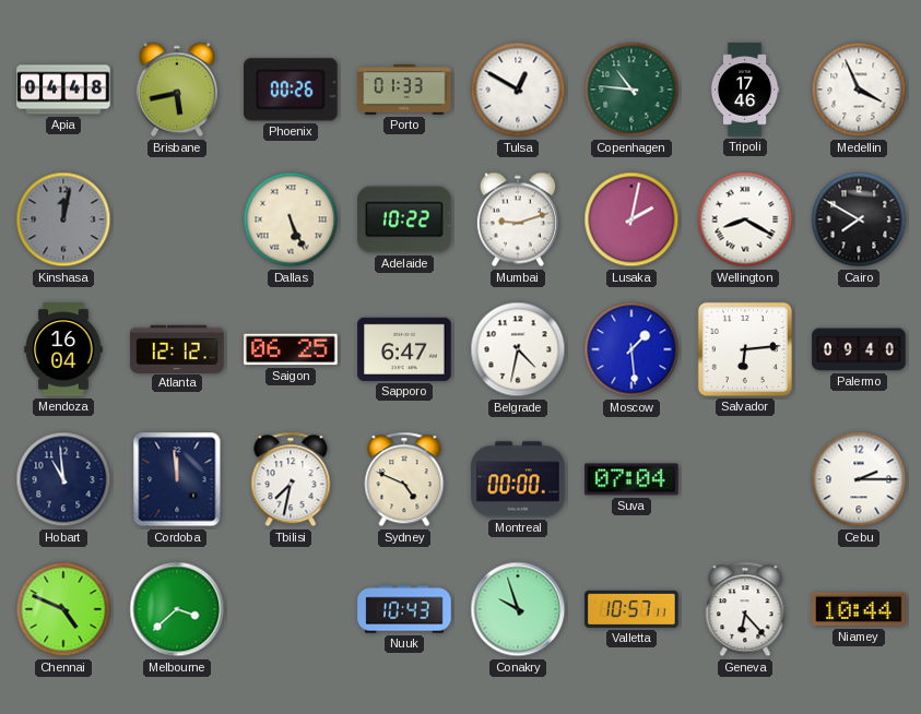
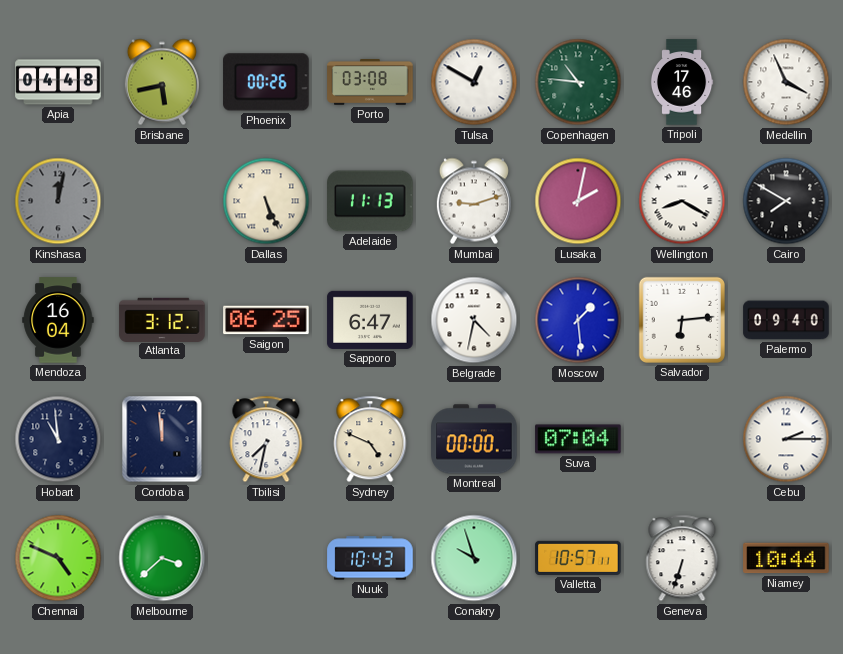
Porto: 01:33 -> 03:08
Adelaide: 10:22 -> 11:13
Atlanta: 12:12 -> 3:12
Geneva: 6:23 -> 6:33
